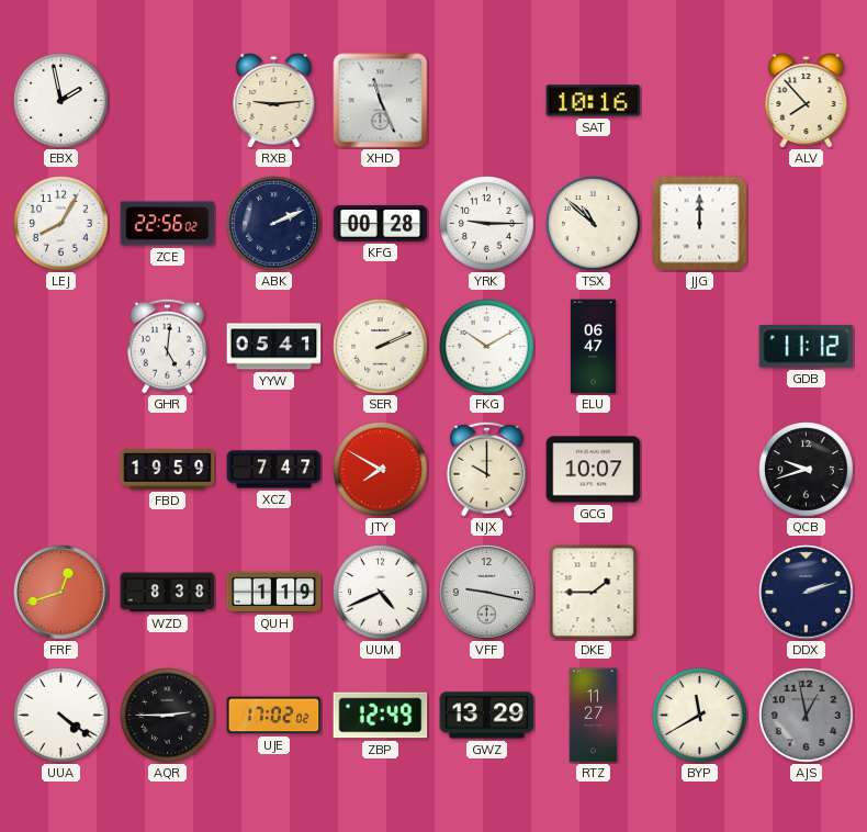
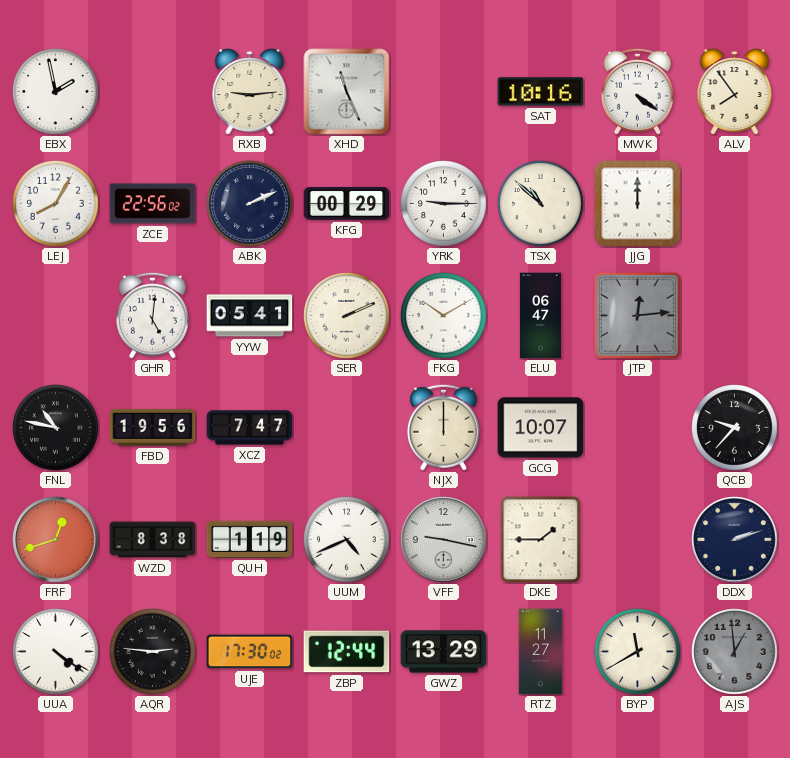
MWK: none -> 4:21
ALV: 7:53 -> 7:54
KFG: 00:28 -> 00:29
JTP: none -> 12:14
GDB: 11:12 -> none
FNL: none -> 10:47
FBD: 19:59 -> 19:56
JTY: 7:50 -> none
NJX: 10:00 -> 12:00
QCB: 9:42 -> 9:37
AQR: 2:45 -> 2:46
UJE: 17:02 -> 17:30
ZBP: 12:49 -> 12:44
AJS: 12:58 -> 12:59
